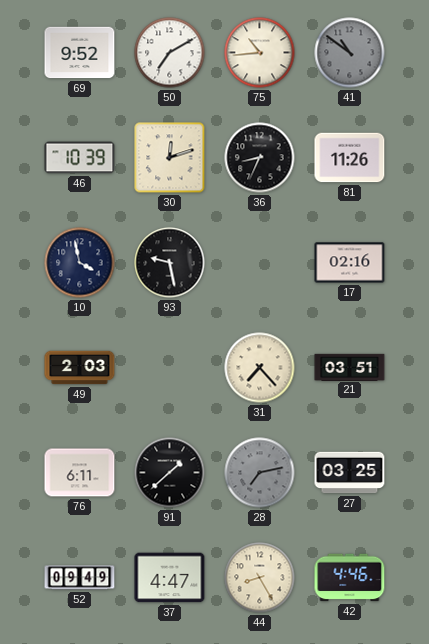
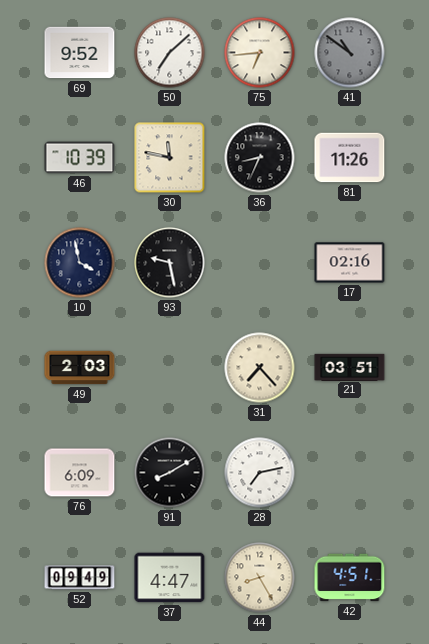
50: 7:10 -> 7:08
75: 10:44 -> 6:44
30: 12:12 -> 11:47
76: 6:11 -> 6:09
91: 1:38 -> 8:10
28 dial: grey -> white
27: 03:25 -> none
42: 4:46 -> 4:51
